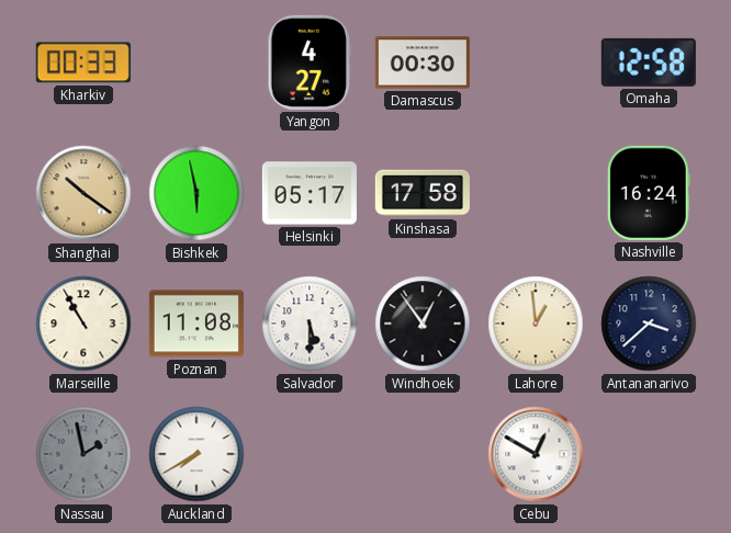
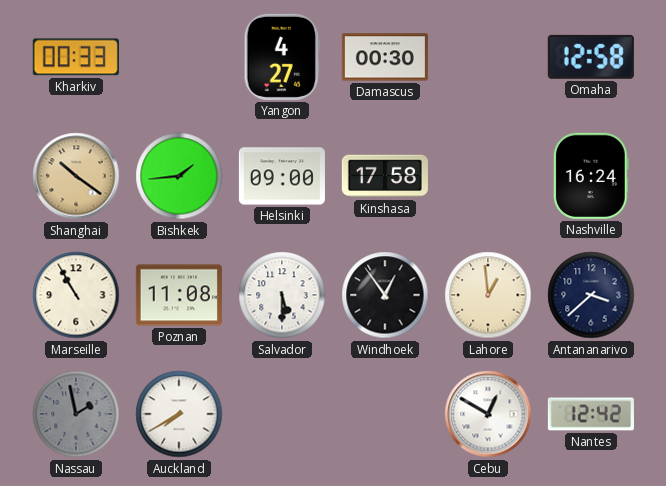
Bishkek: 5:58 -> 1:44
Helsinki: 05:17 -> 09:00
Nantes: none -> 12:42
